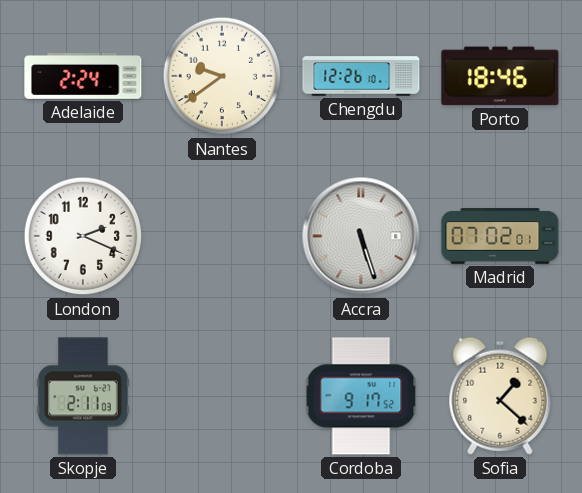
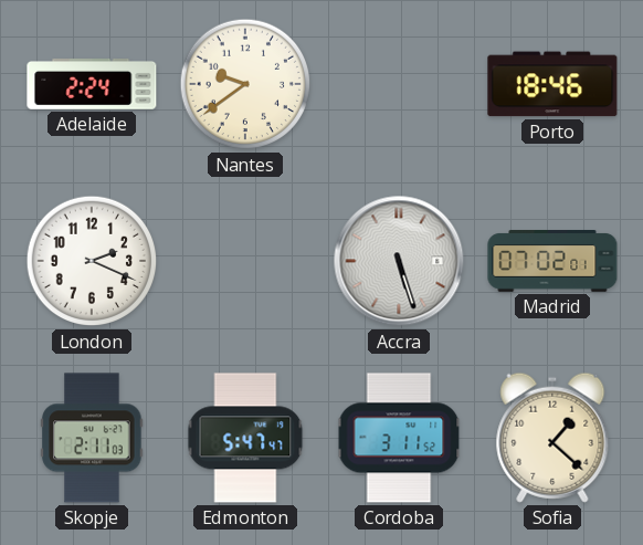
Chengdu: 12:26 -> none
Edmonton: none -> 5:47
Cordoba: 9:17 -> 3:11
